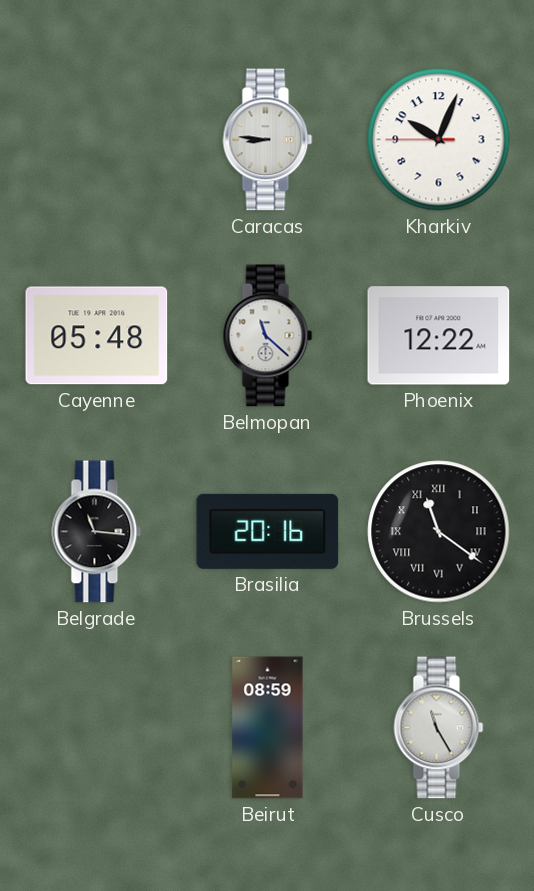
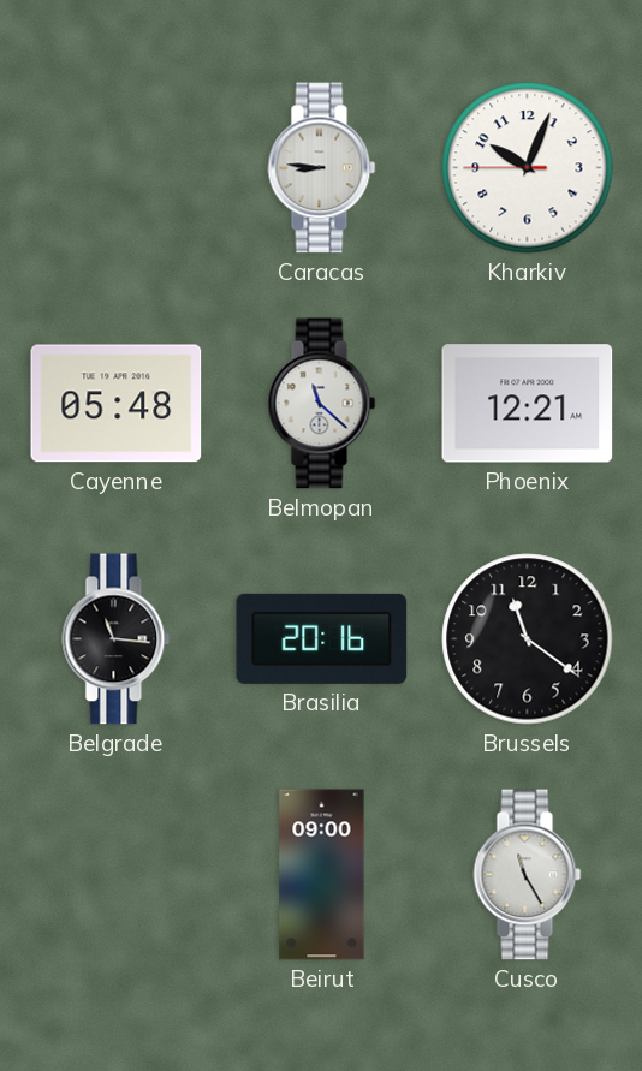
Phoenix: 12:22 -> 12:21
Brussels numerals: Roman -> Arabic
Beirut: 08:59 -> 09:00
